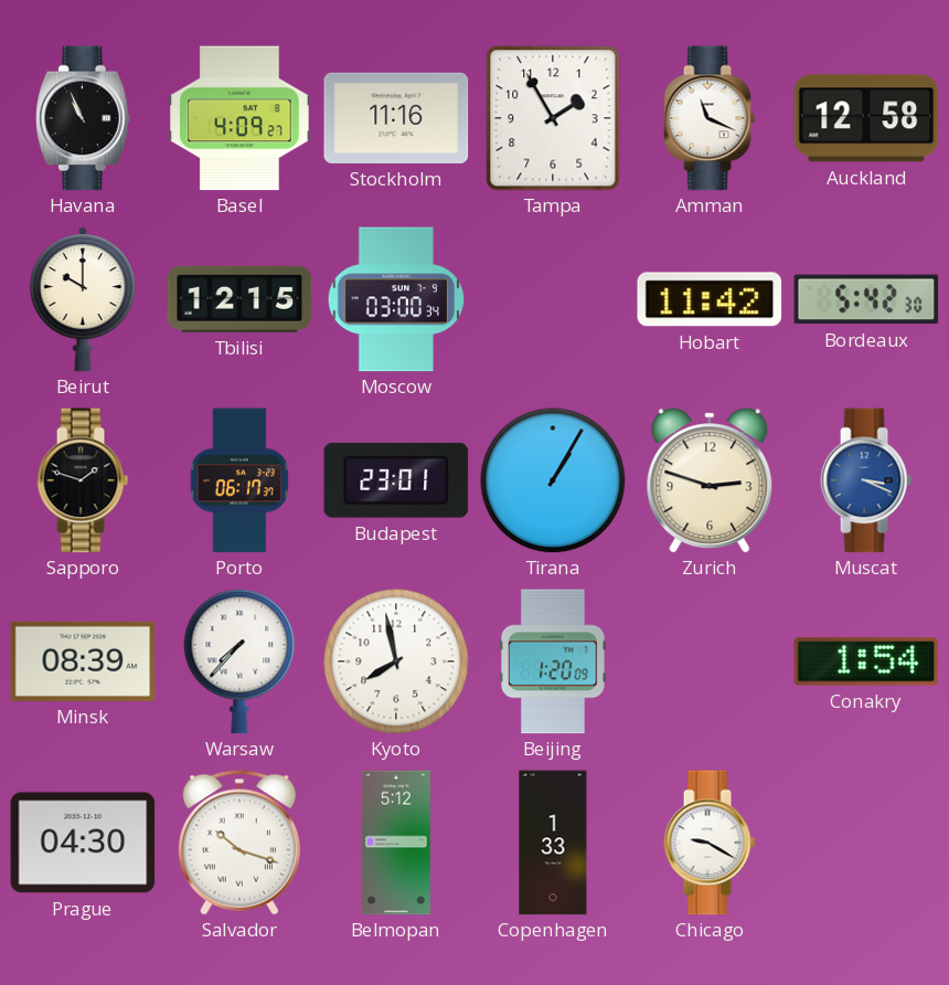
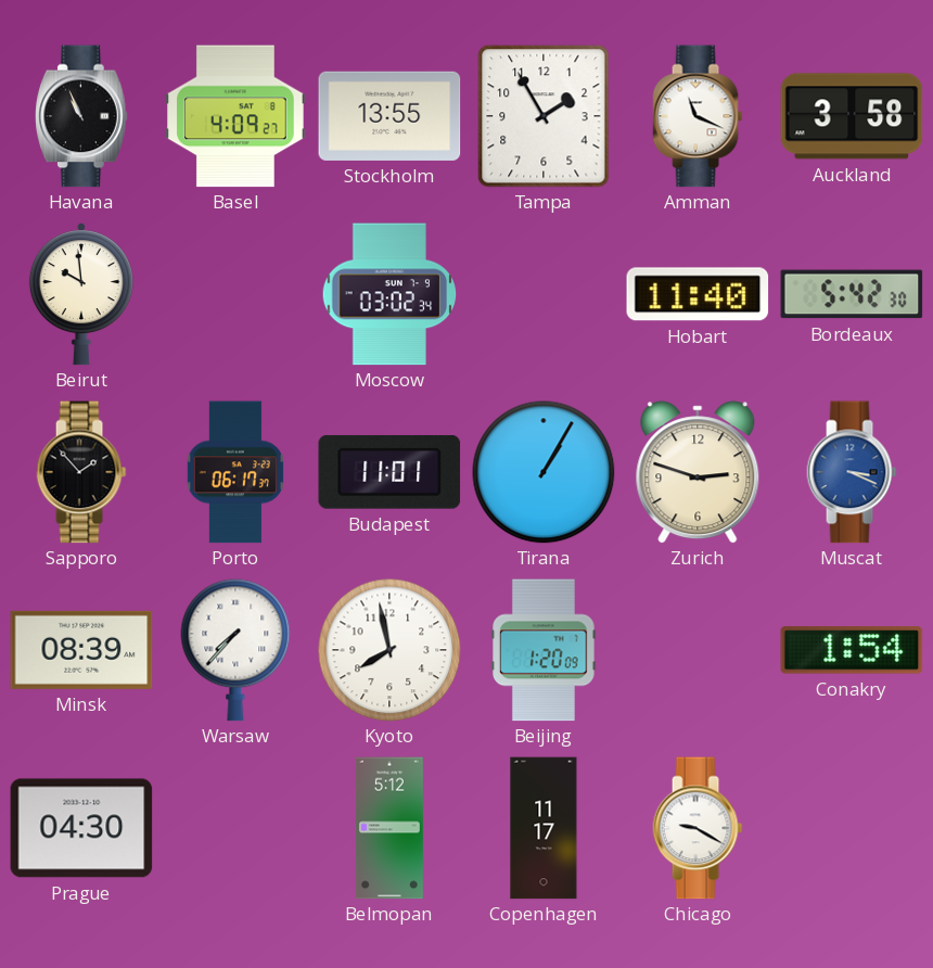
Stockholm: 11:16 -> 13:55
Auckland: 12:58 -> 3:58
Beirut: 10:00 -> 9:59
Tbilisi: 12:15 -> none
Moscow: 03:00 -> 03:02
Hobart: 11:42 -> 11:40
Sapporo: 1:48 -> 1:53
Budapest: 23:01 -> 11:01
Salvador: 10:18 -> none
Copenhagen: 1:33 -> 11:17
